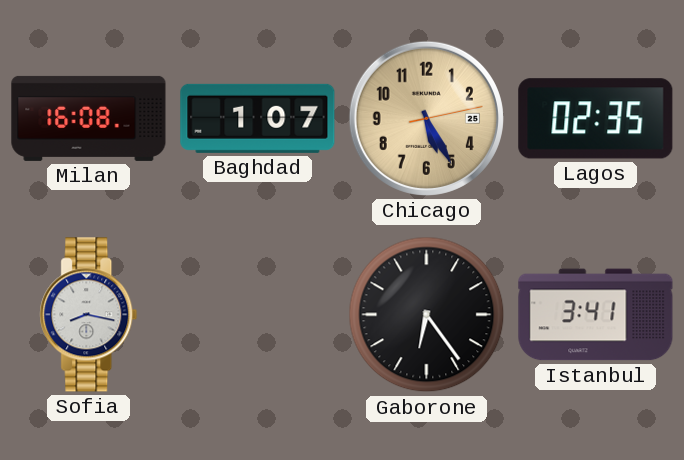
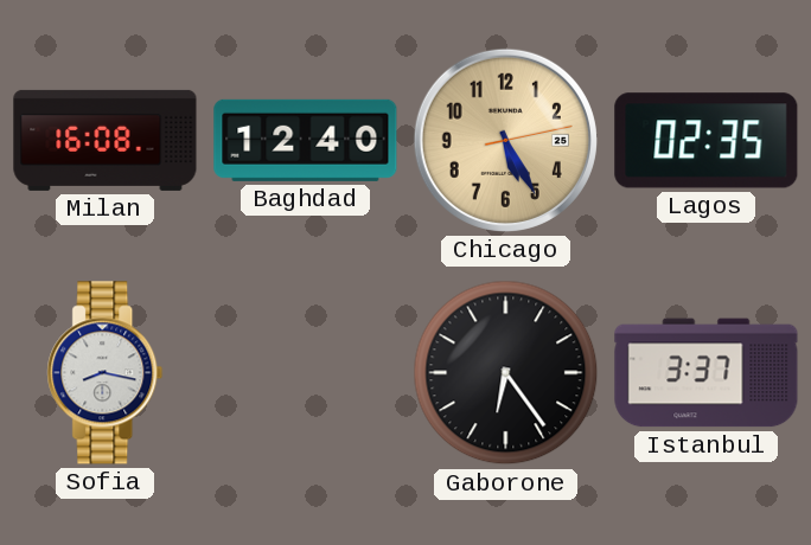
Baghdad: 1:07 -> 12:40
Istanbul: 3:41 -> 3:37
